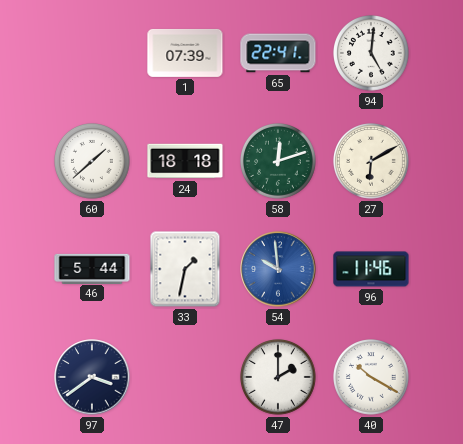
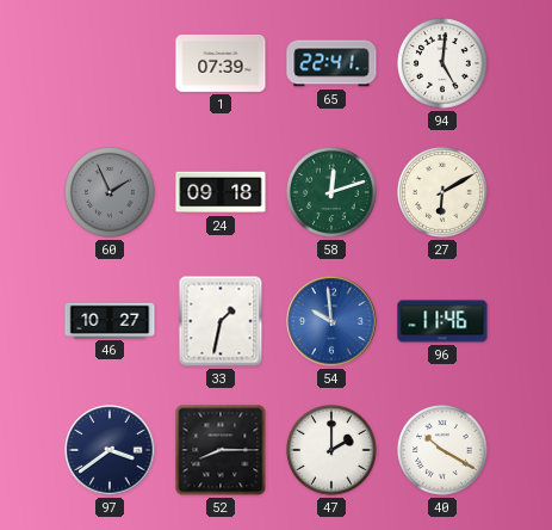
60: 1:38 -> 1:56
60 dial: white -> grey
24: 18:18 -> 09:18
46: 5:44 -> 10:27
52: none -> 8:15
